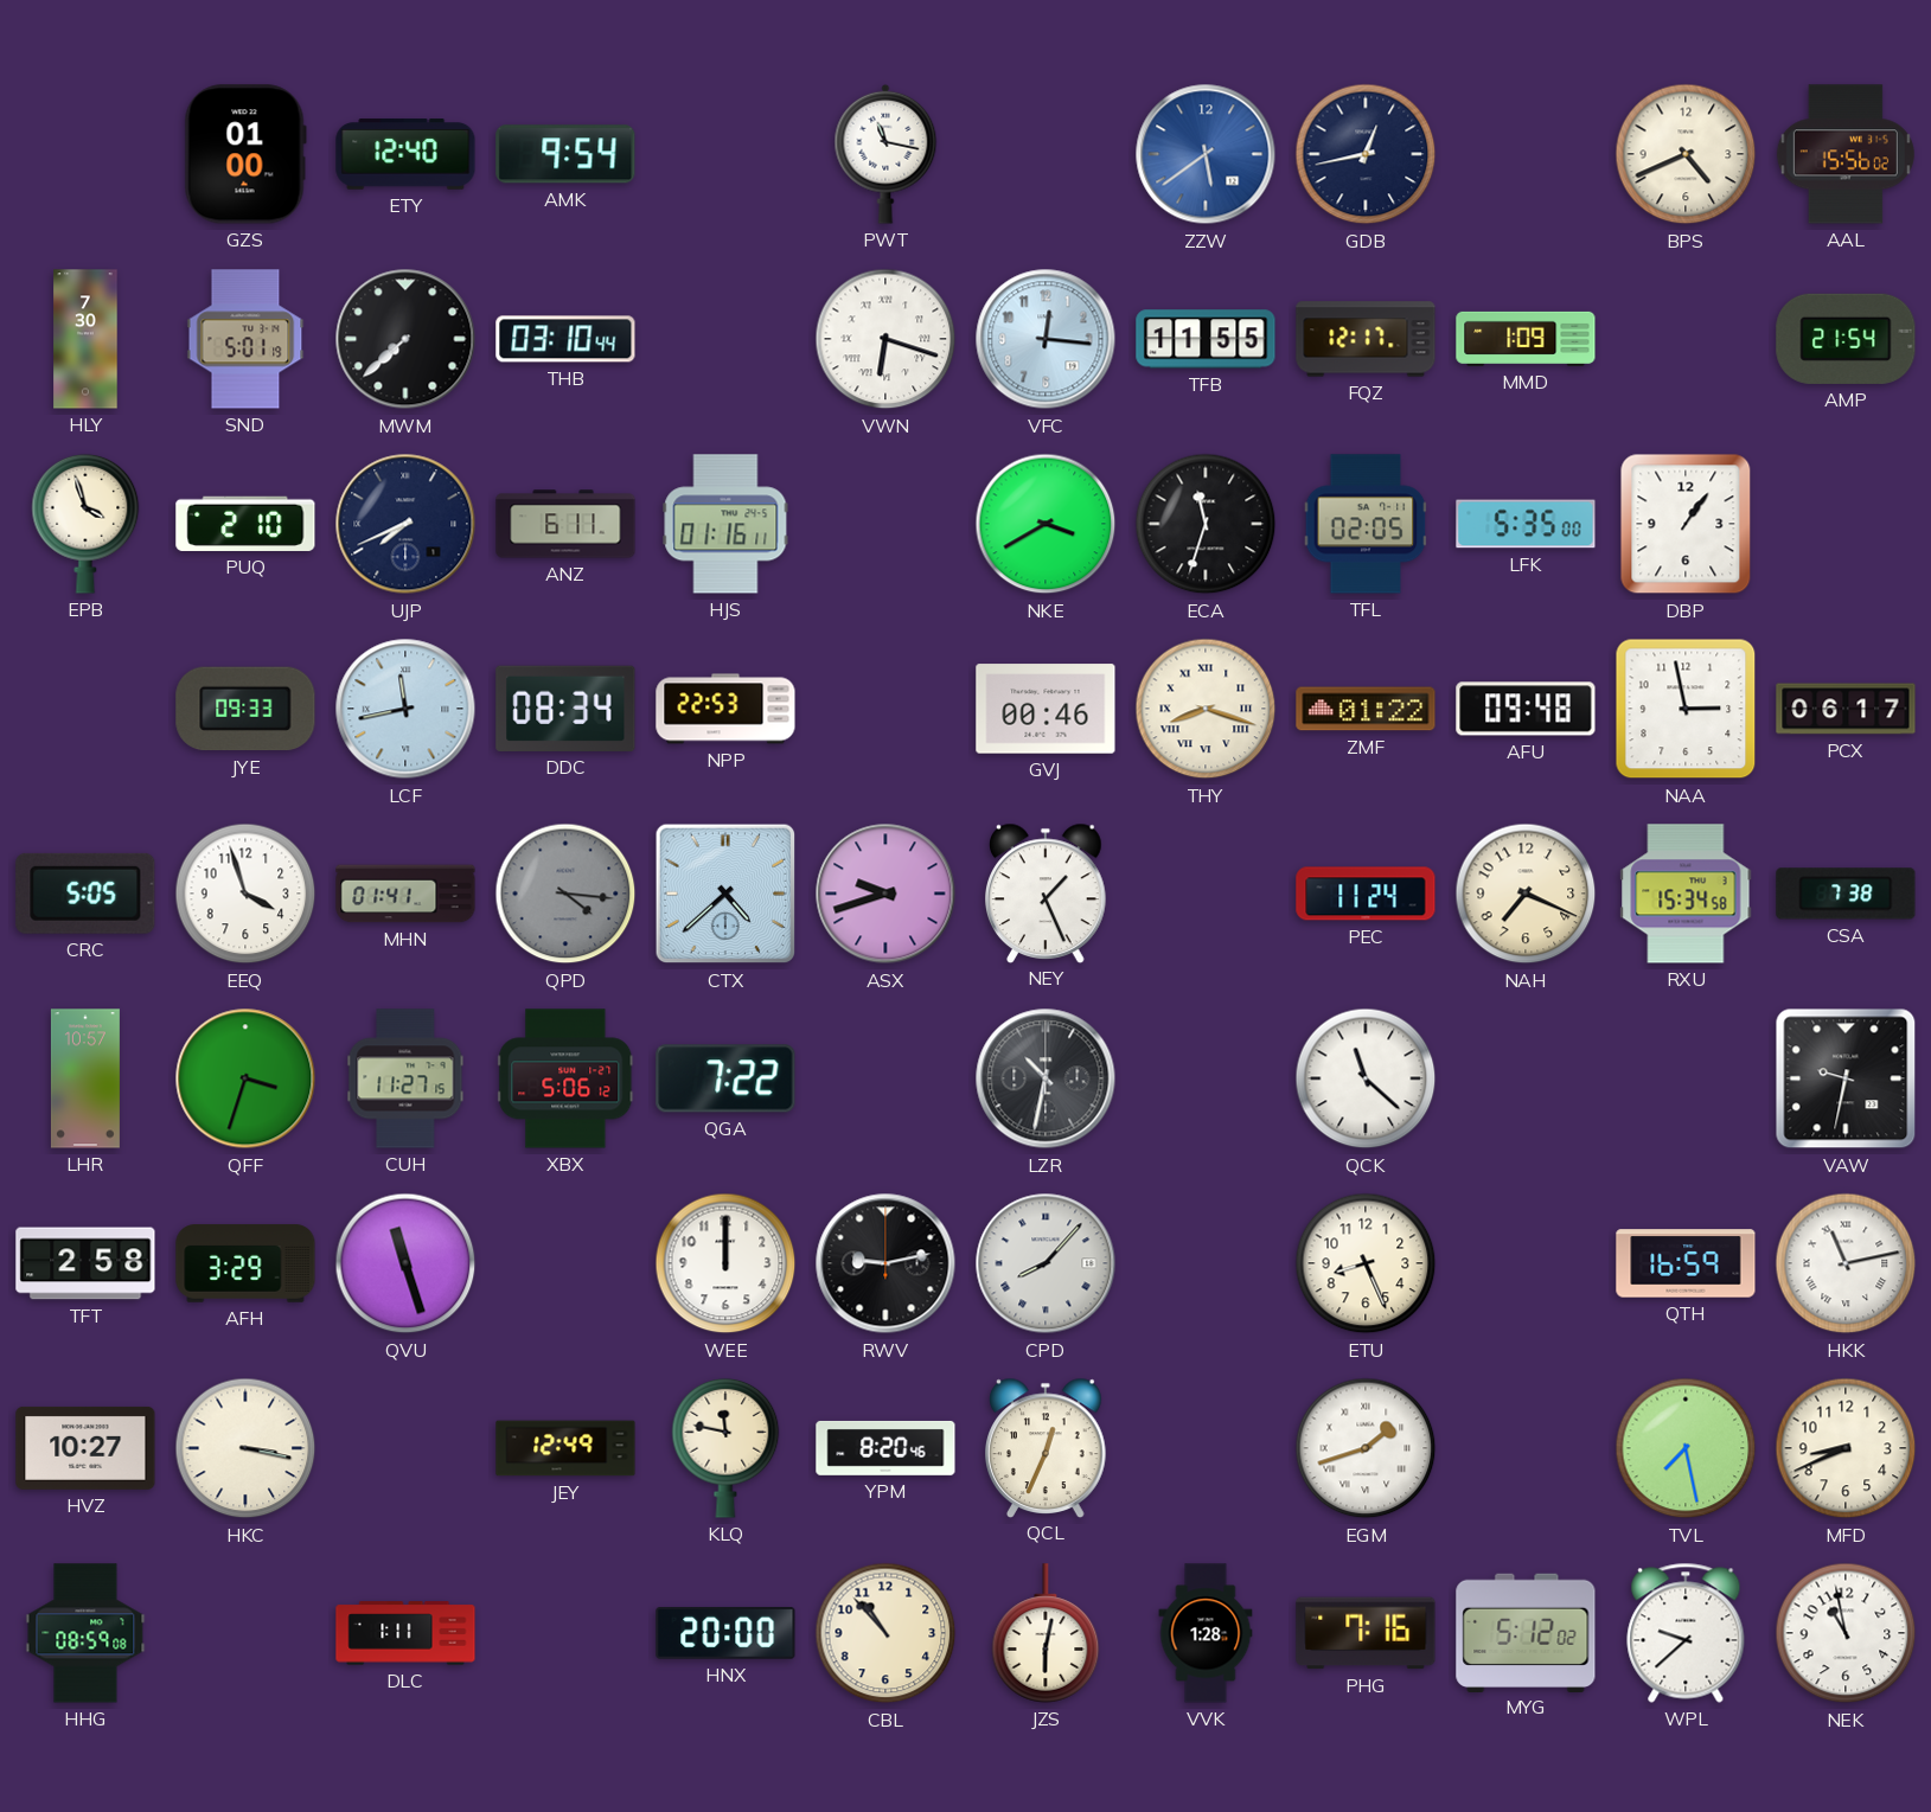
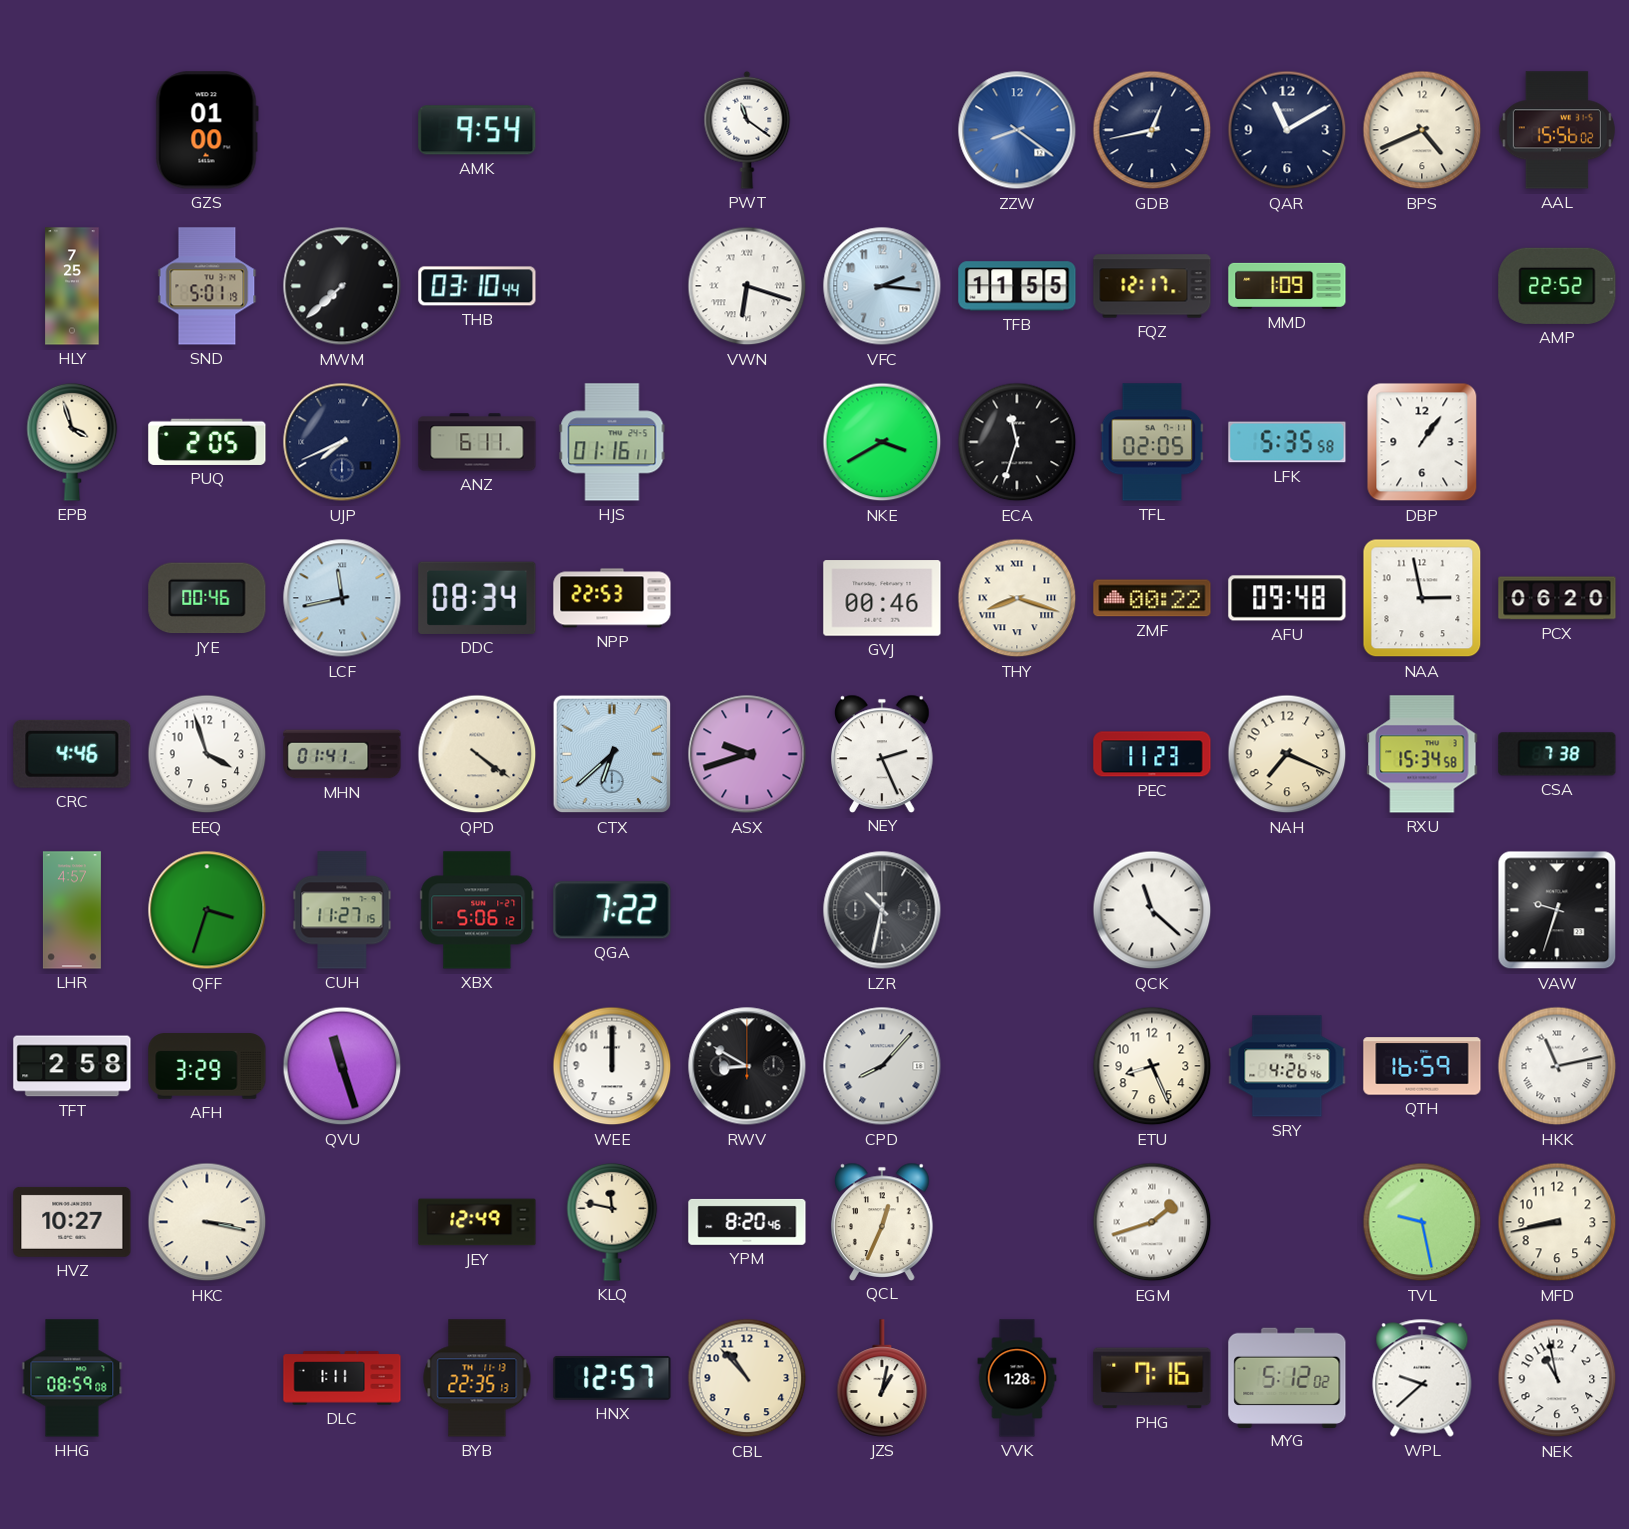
ETY: 12:40 -> none
PWT: 11:17 -> 11:21
ZZW: 5:39 -> 8:21
QAR: none -> 11:10
HLY: 7:30 -> 7:25
VFC: 12:16 -> 2:16
AMP: 21:54 -> 22:52
PUQ: 2:10 -> 2:05
LFK: 5:35:00 -> 5:35:58
JYE: 09:33 -> 00:46
ZMF: 01:22 -> 00:22
PCX: 06:17 -> 06:20
CRC: 5:05 -> 4:46
QPD: 4:16 -> 4:21
QPD dial: grey -> cream
CTX: 4:38 -> 6:38
NEY: 1:26 -> 2:26
PEC: 11:24 -> 11:23
LHR: 10:57 -> 4:57
VAW: 9:32 -> 9:33
RWV: 9:13 -> 8:50
SRY: none -> 4:26
TVL: 7:28 -> 9:28
MFD: 8:41 -> 8:43
BYB: none -> 22:35
HNX: 20:00 -> 12:57
JZS: 6:02 -> 1:02
